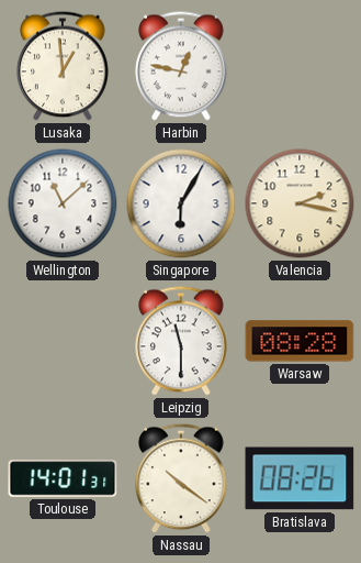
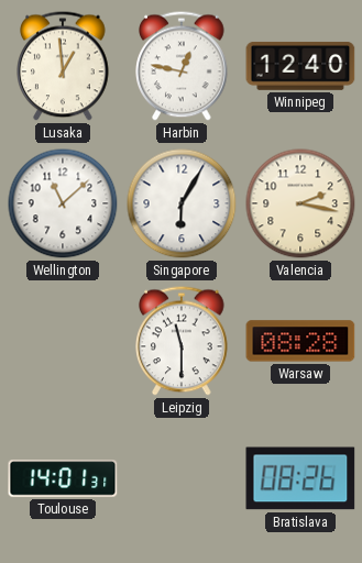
Winnipeg: none -> 12:40
Nassau: 10:21 -> none
